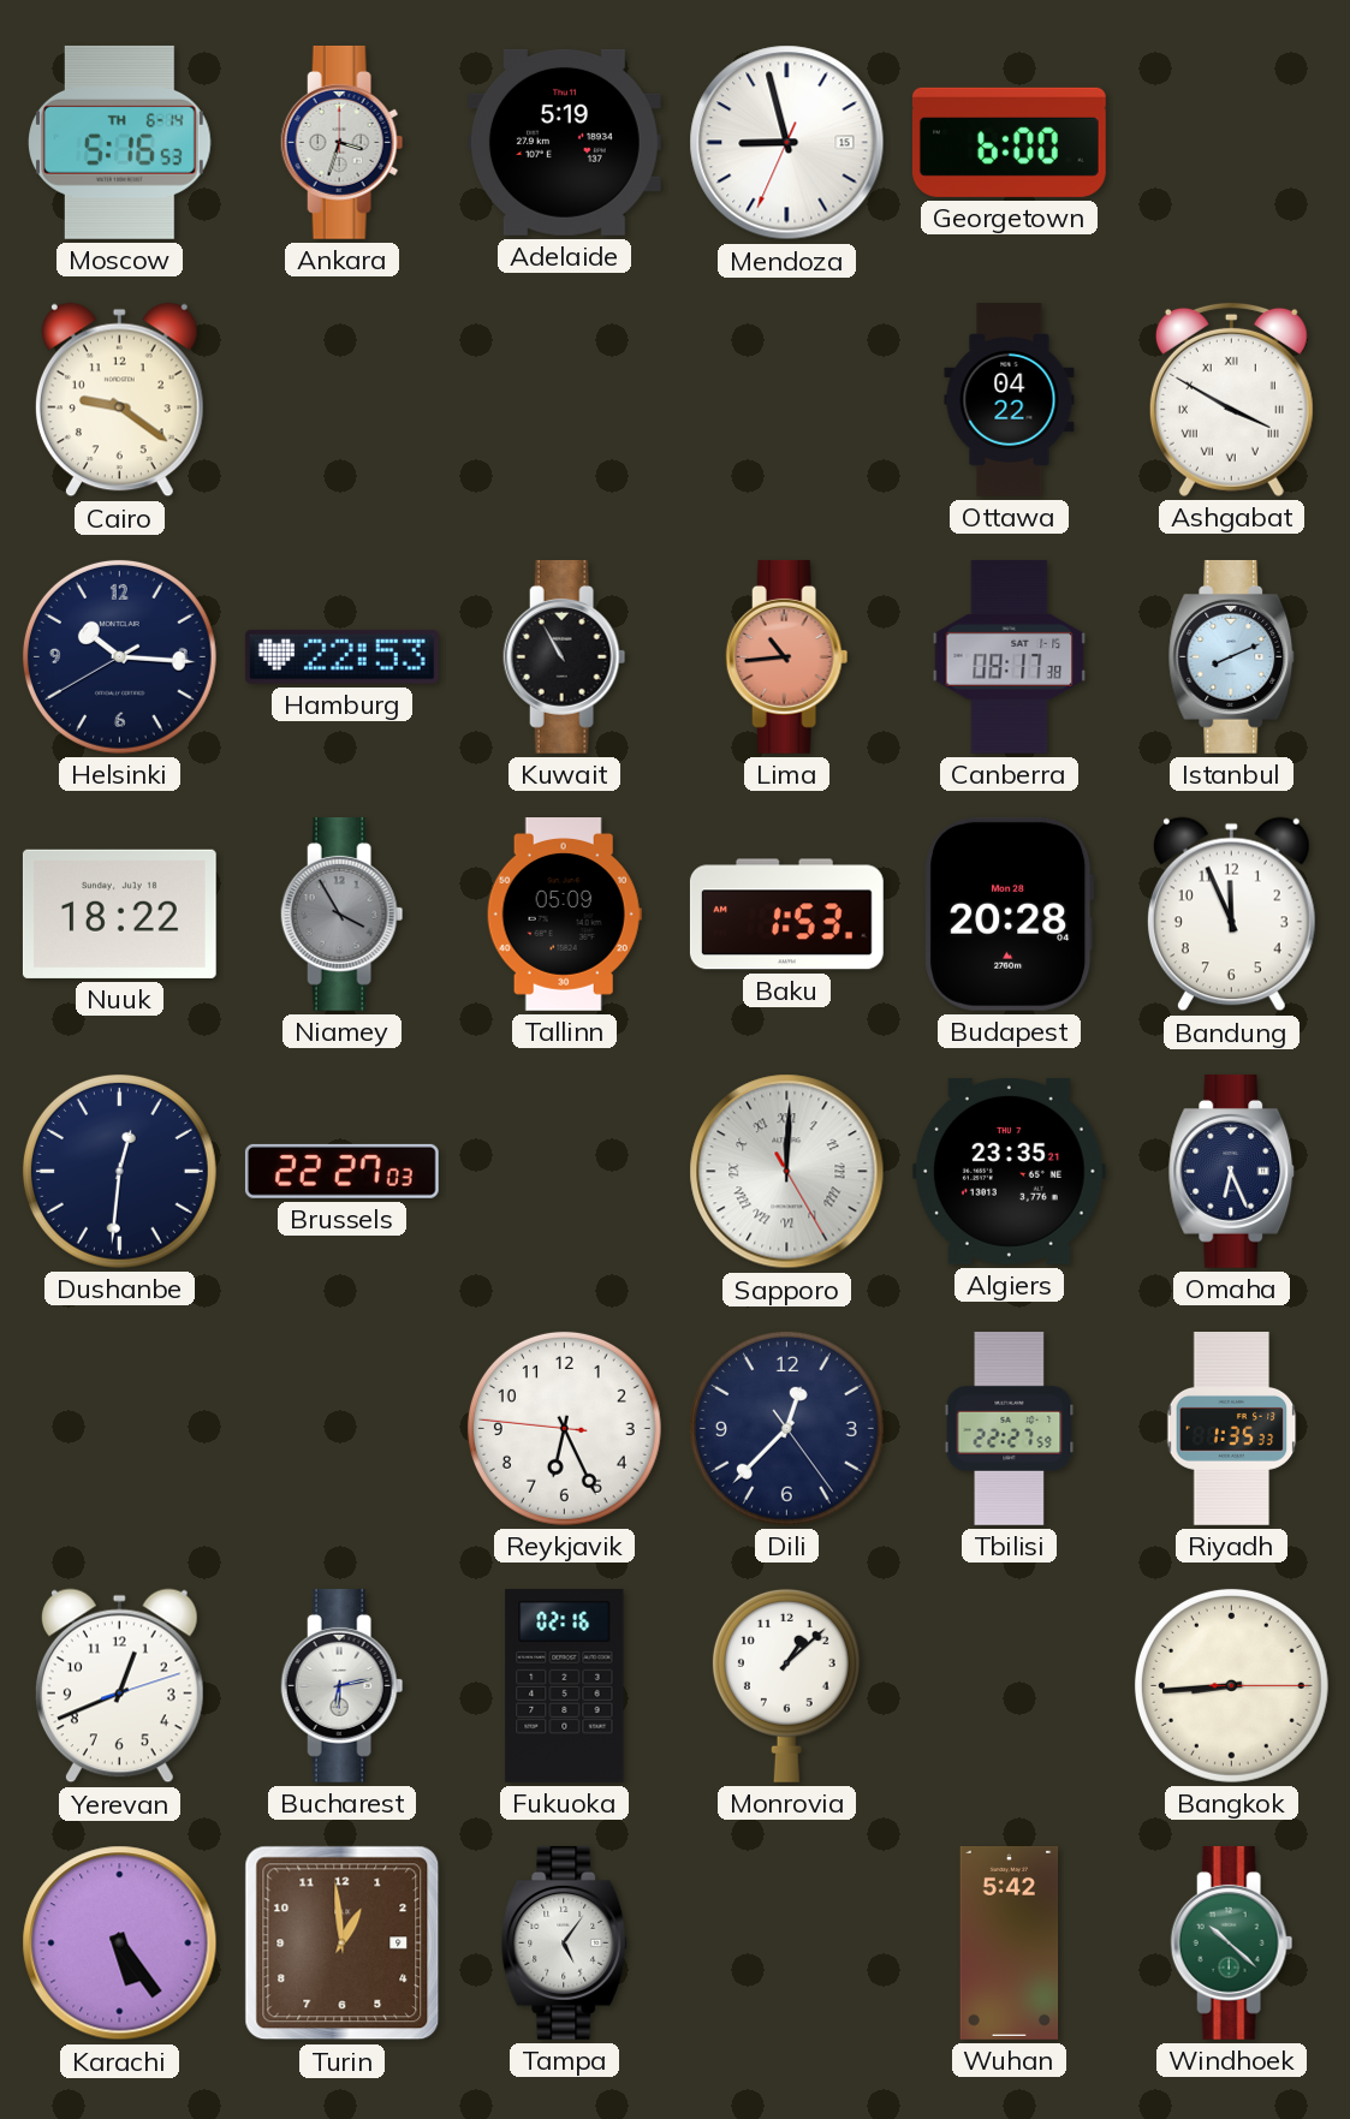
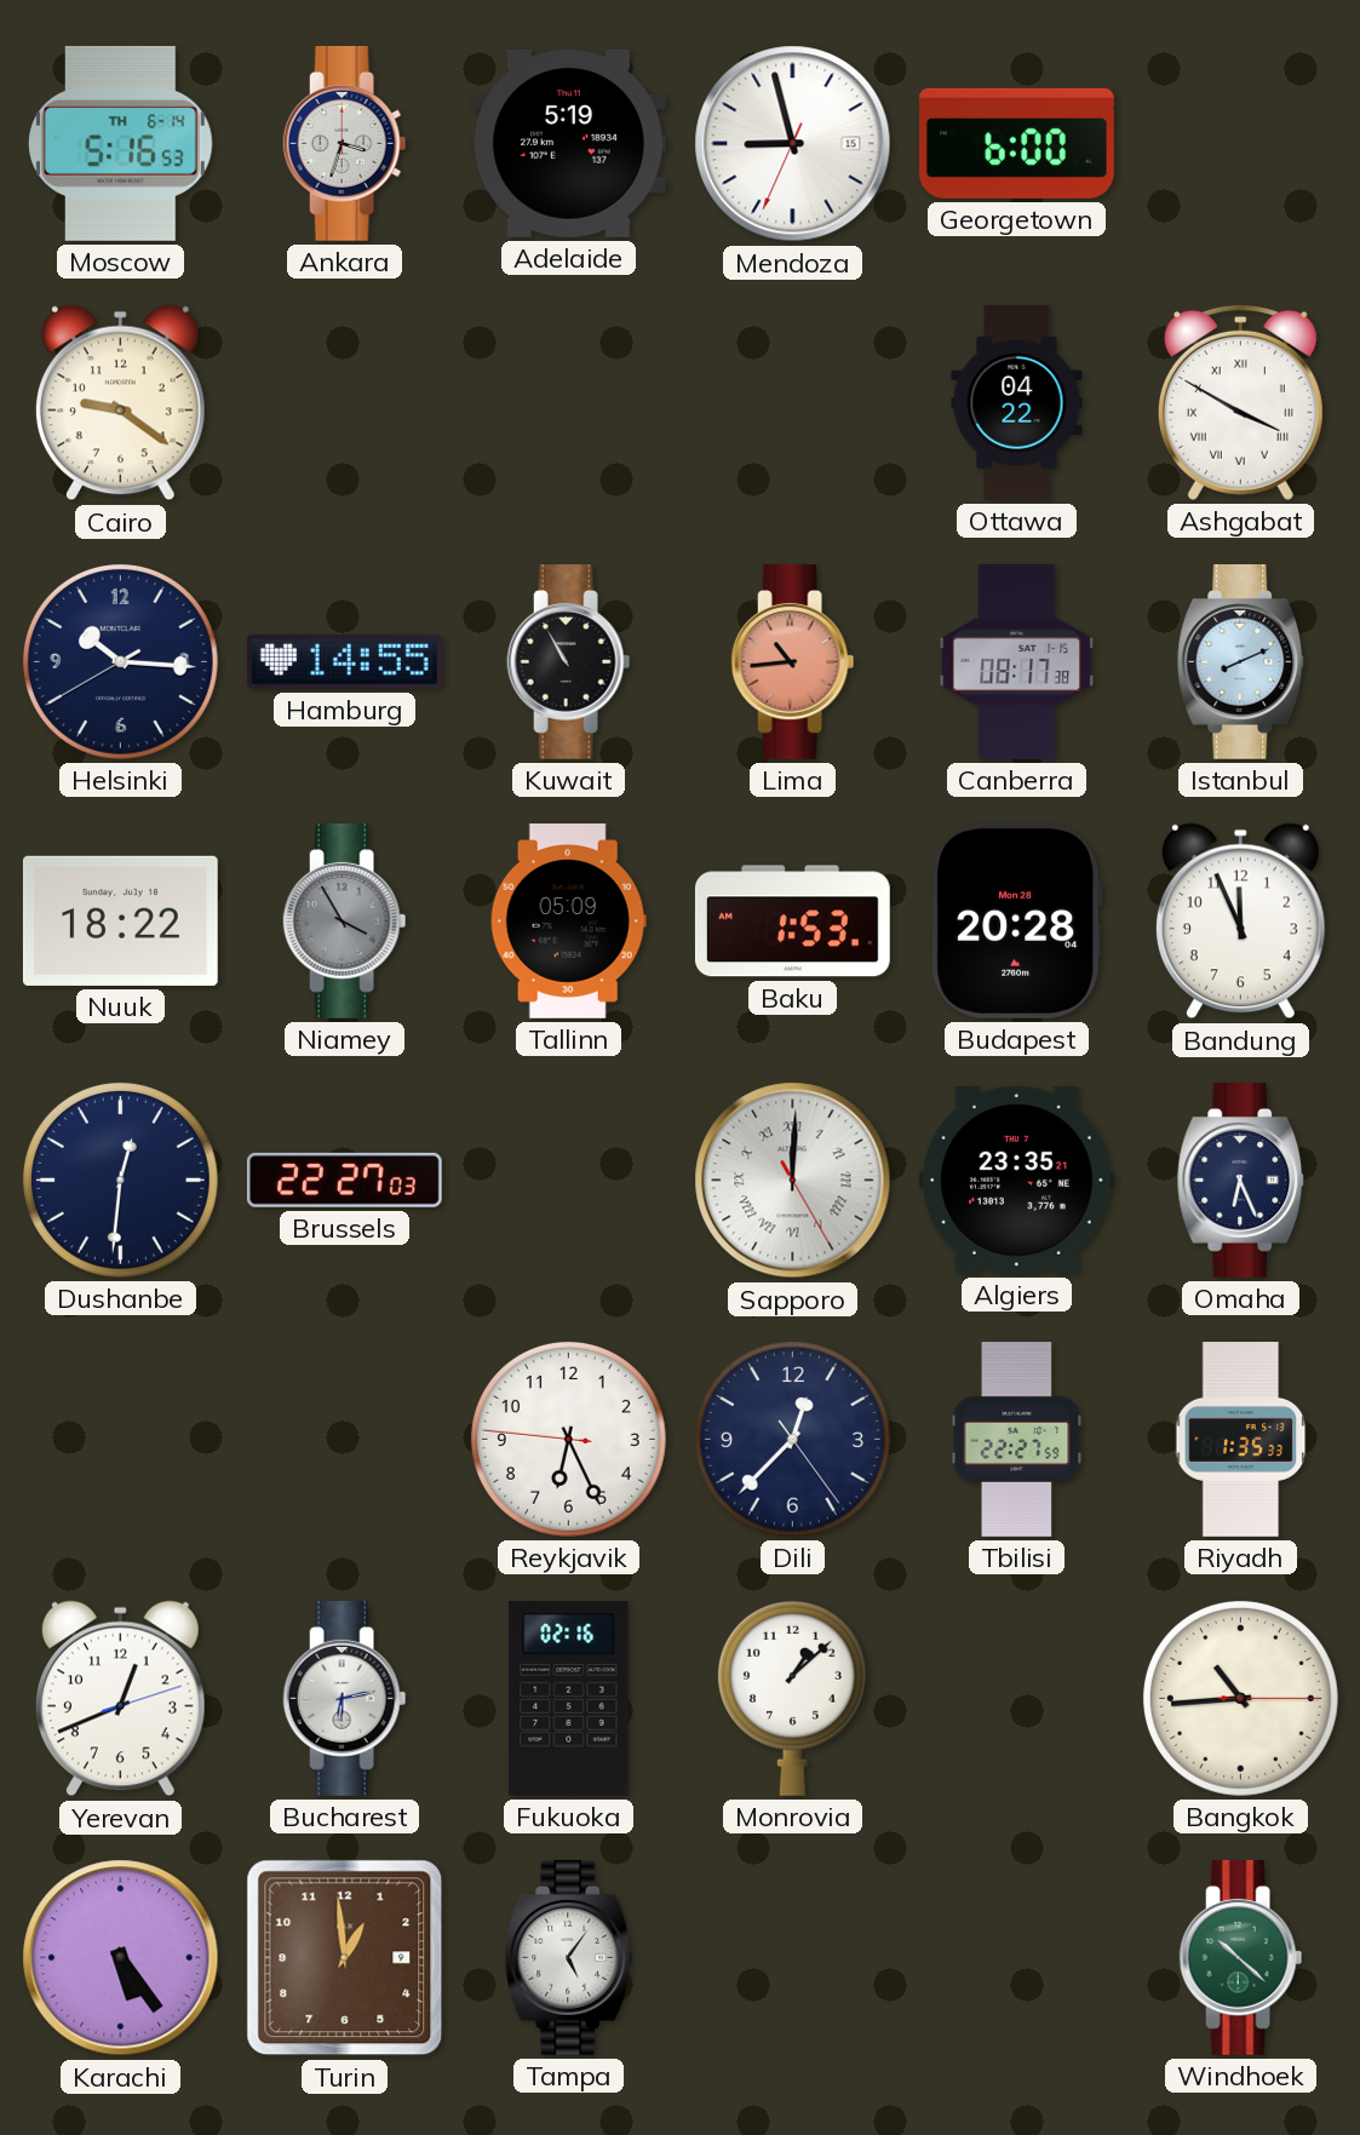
Hamburg: 22:53 -> 14:55
Bangkok: 8:44 -> 10:44
Wuhan: 5:42 -> none
